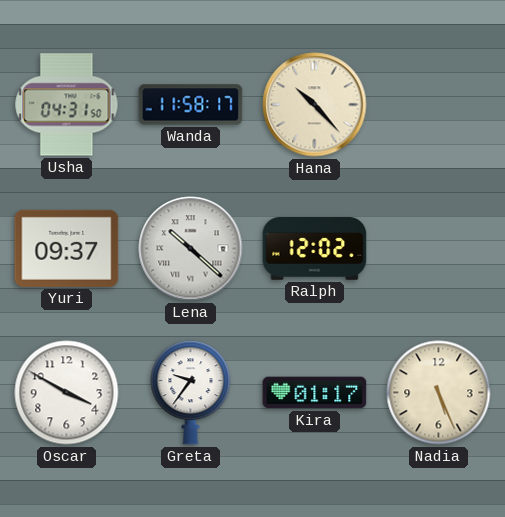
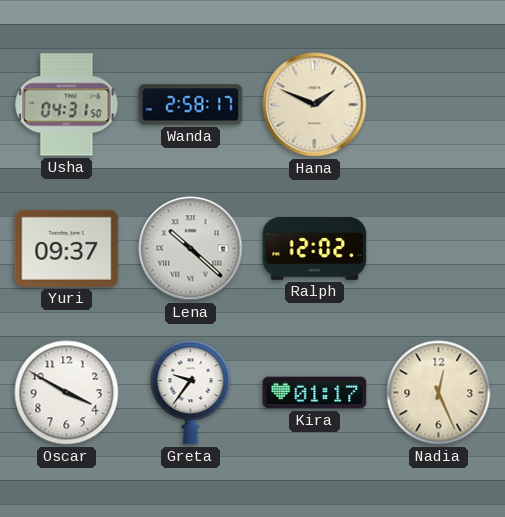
Wanda: 11:58 -> 2:58
Hana: 10:23 -> 1:49
Nadia: 5:26 -> 12:26
